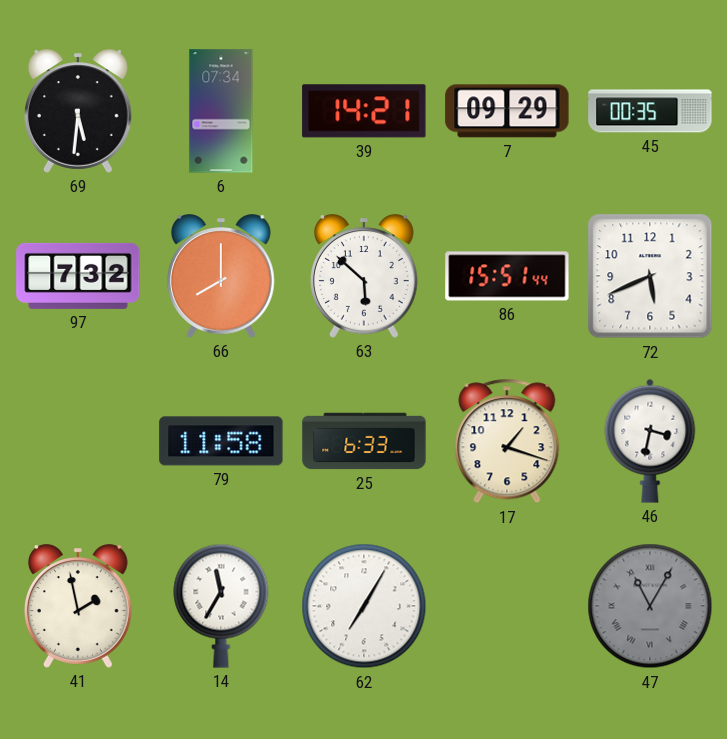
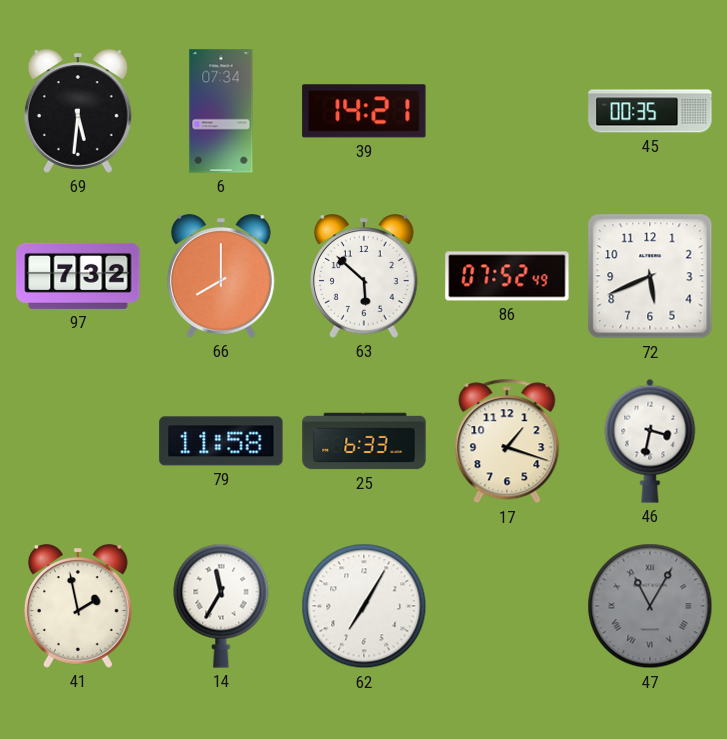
7: 09:29 -> none
86: 15:51 -> 07:52
